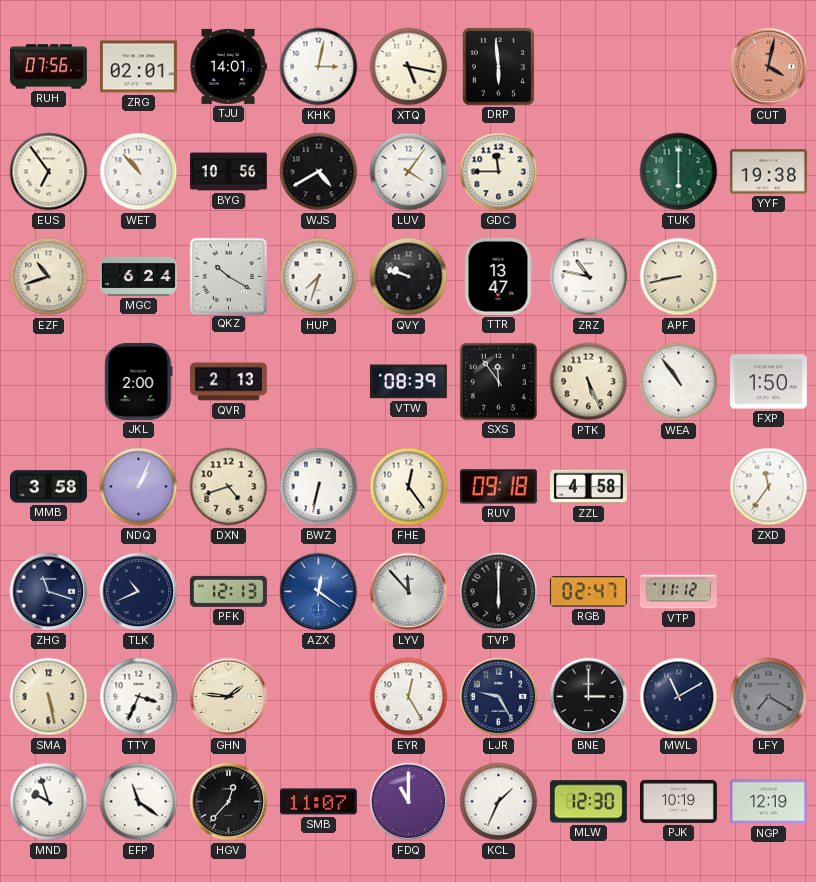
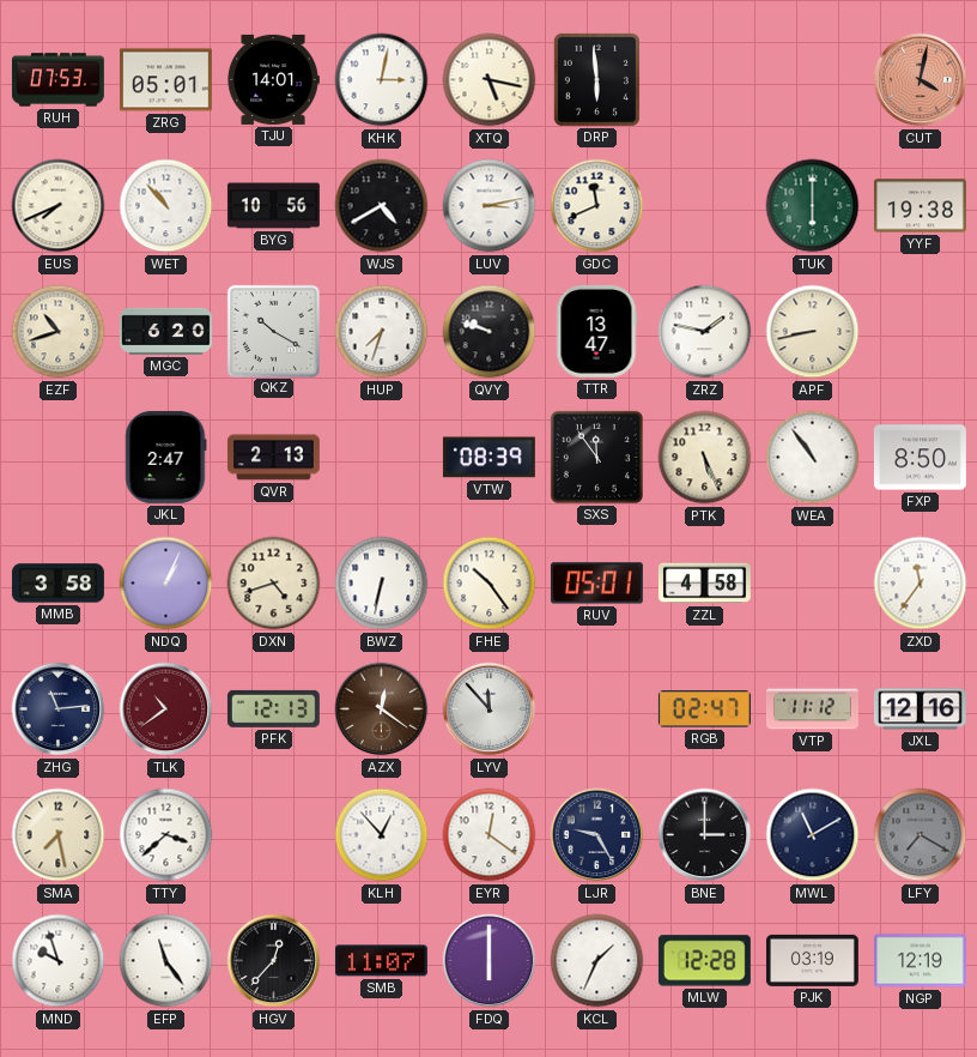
RUH: 07:56 -> 07:53
ZRG: 02:01 -> 05:01
EUS: 6:54 -> 7:41
LUV: 4:06 -> 3:13
GDC: 11:45 -> 11:41
MGC: 6:24 -> 6:20
ZRZ: 10:47 -> 1:47
JKL: 2:00 -> 2:47
FXP: 1:50 -> 8:50
FHE: 12:24 -> 10:24
RUV: 09:18 -> 05:01
ZHG: 11:18 -> 11:14
TLK: 10:41 -> 10:39
TLK dial: navy -> burgundy
AZX dial: blue -> brown
TVP: 6:00 -> none
JXL: none -> 12:16
SMA: 5:28 -> 7:28
TTY: 3:34 -> 3:38
GHN: 1:46 -> none
KLH: none -> 12:53
EYR: 12:25 -> 12:21
EFP: 11:21 -> 11:24
FDQ: 11:00 -> 6:00
MLW: 12:30 -> 12:28
PJK: 10:19 -> 03:19
